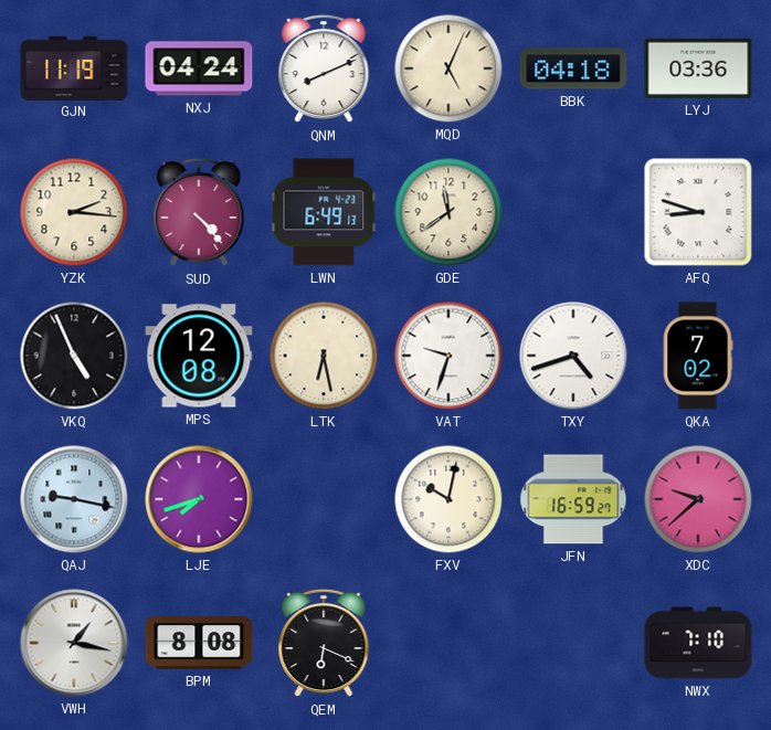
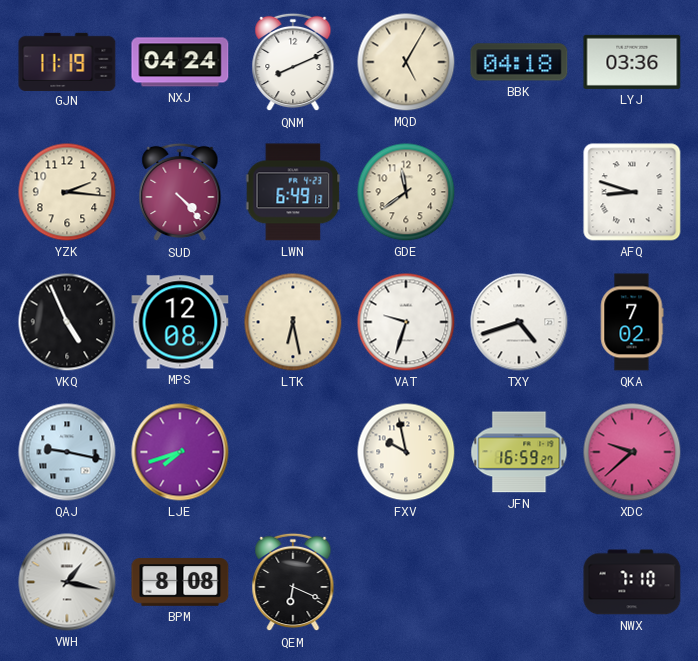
MQD: 5:04 -> 5:05
FXV: 10:02 -> 9:58
